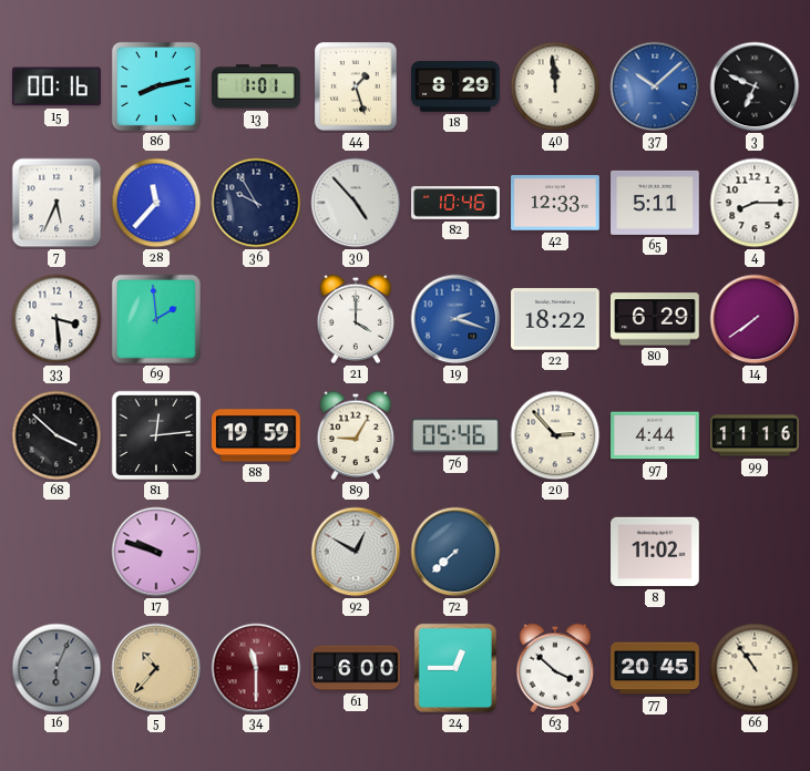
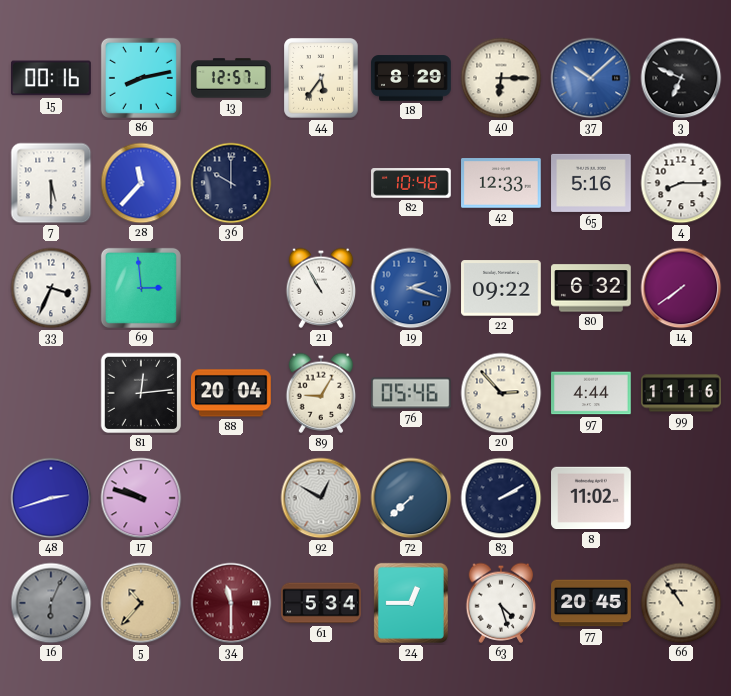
13: 1:01 -> 12:57
44: 1:27 -> 5:36
40: 11:59 -> 6:15
7: 5:34 -> 5:30
36: 9:55 -> 10:00
30: 4:53 -> none
65: 5:11 -> 5:16
33: 3:29 -> 3:34
69: 1:59 -> 2:59
21: 4:00 -> 10:55
22: 18:22 -> 09:22
80: 6:29 -> 6:32
68: 3:52 -> none
88: 19:59 -> 20:04
48: none -> 2:42
83: none -> 2:10
61: 6:00 -> 5:34
63: 3:52 -> 4:27
